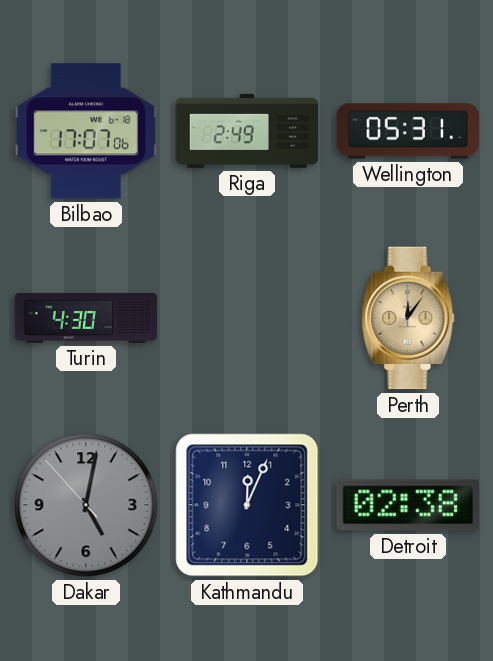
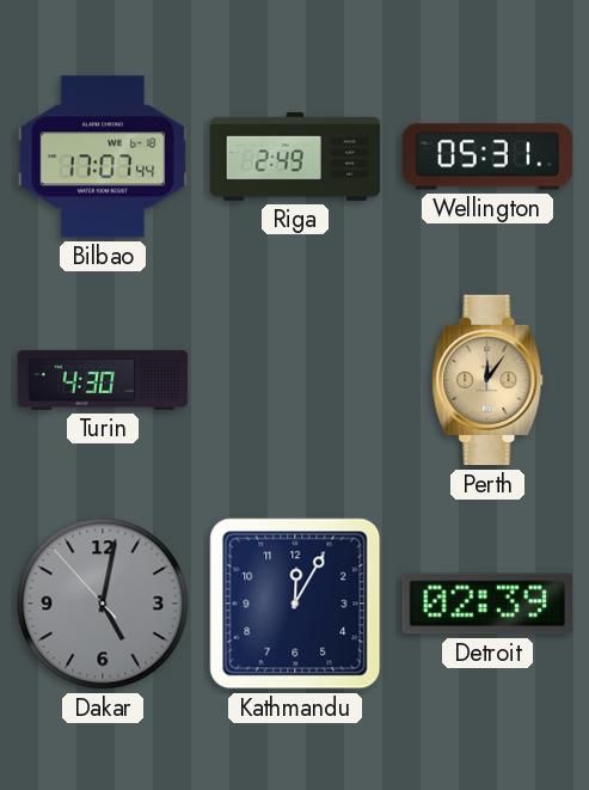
Bilbao: 17:07:06 -> 17:07:44
Kathmandu: 12:04 -> 12:05
Detroit: 02:38 -> 02:39
